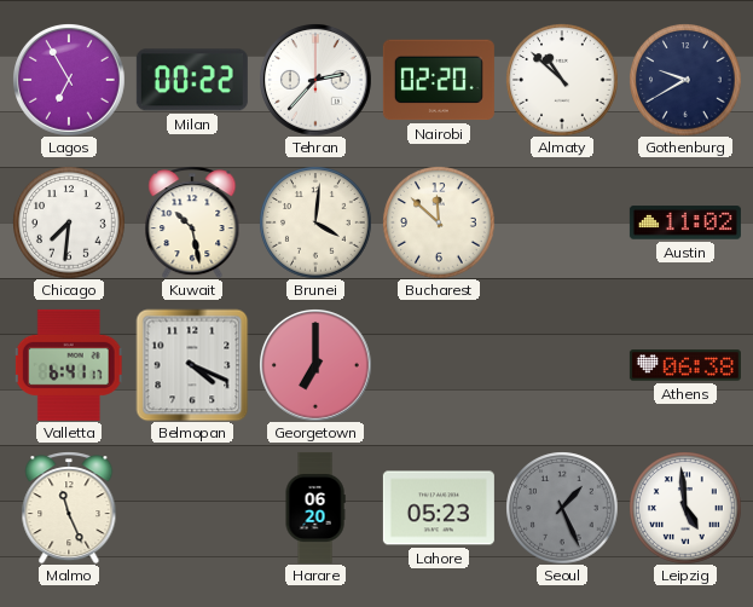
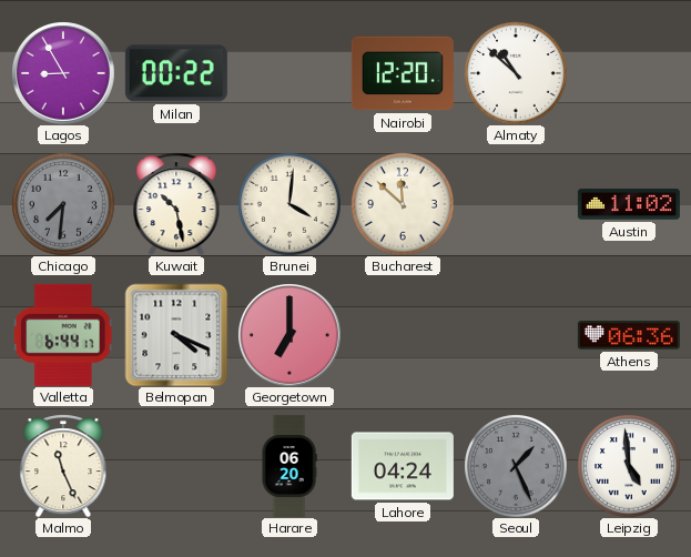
Lagos: 6:55 -> 8:55
Tehran: 2:37 -> none
Nairobi: 02:20 -> 12:20
Gothenburg: 9:40 -> none
Chicago dial: white -> grey
Valletta: 6:41 -> 6:44
Athens: 06:38 -> 06:36
Lahore: 05:23 -> 04:24
